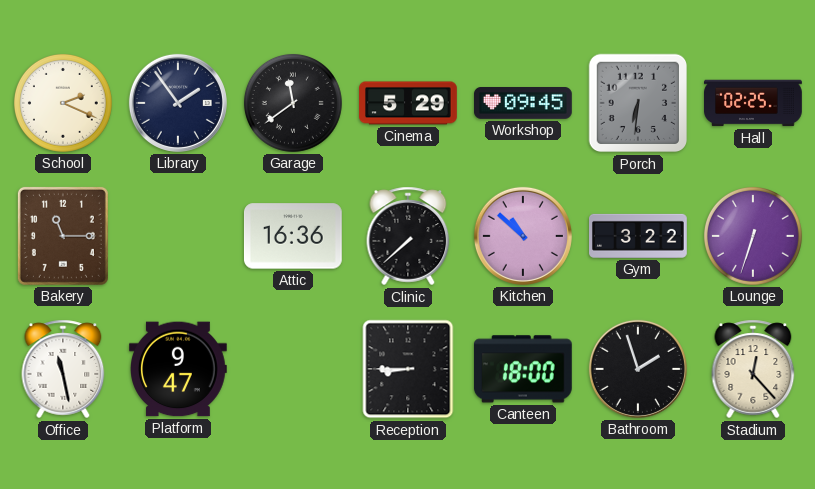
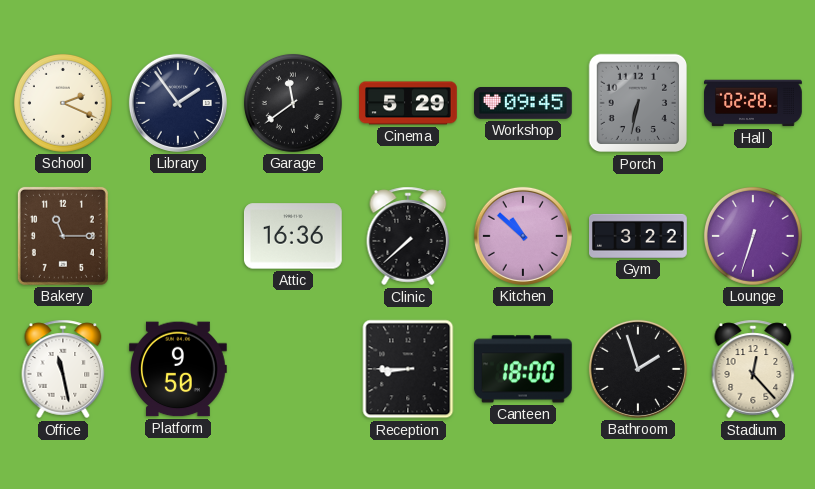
Porch: 6:31 -> 6:32
Hall: 02:25 -> 02:28
Platform: 9:47 -> 9:50
